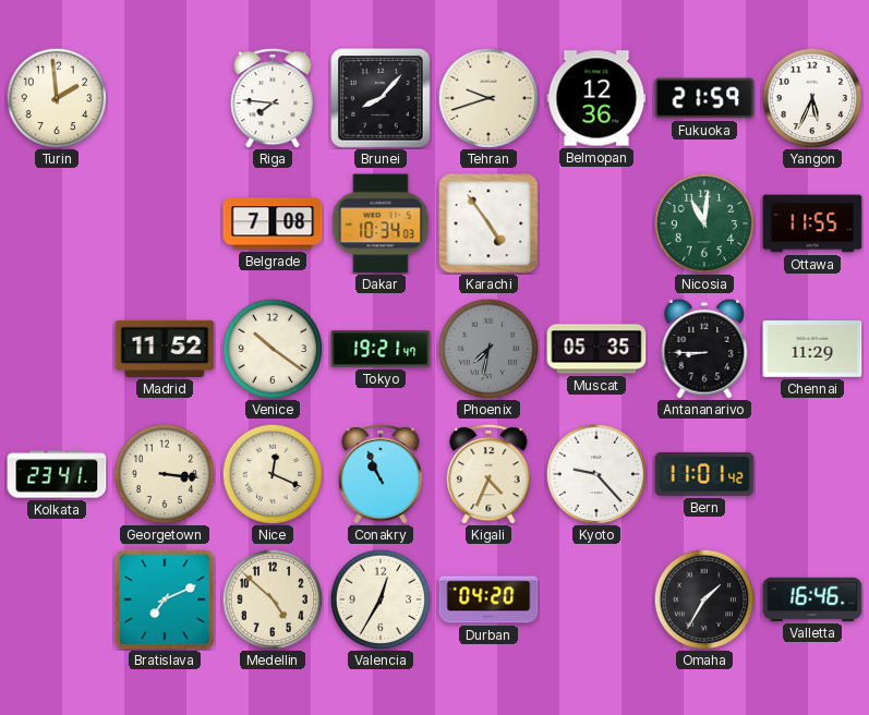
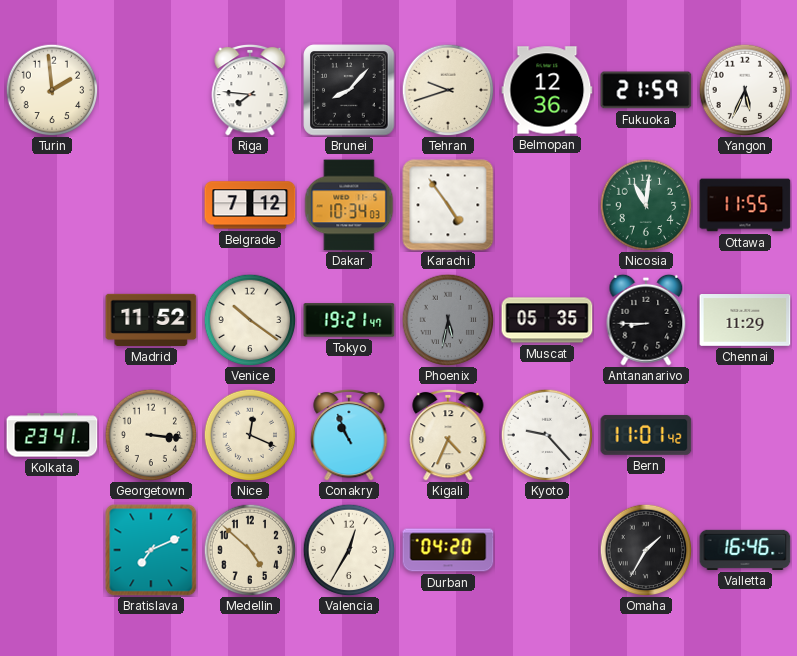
Belgrade: 7:08 -> 7:12
Phoenix: 7:32 -> 5:32
